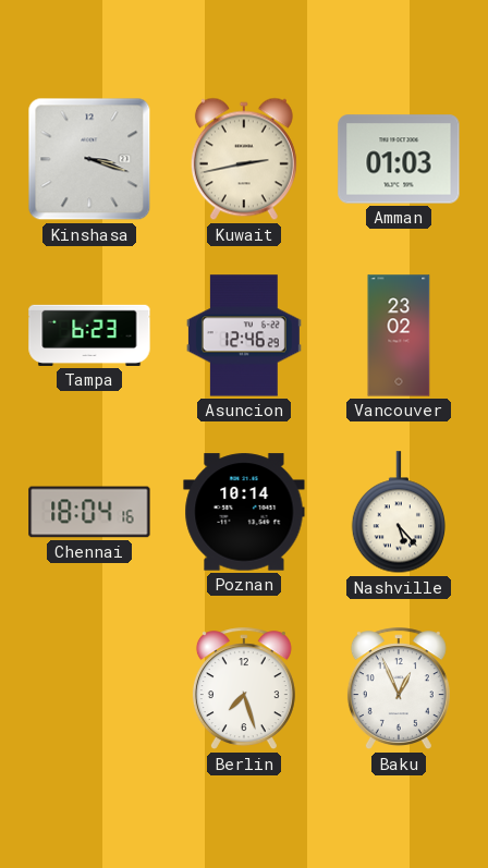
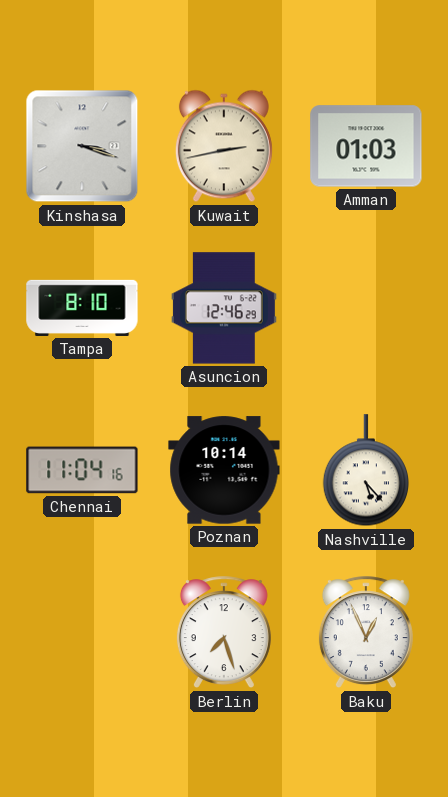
Tampa: 6:23 -> 8:10
Vancouver: 23:02 -> none
Chennai: 18:04 -> 11:04
